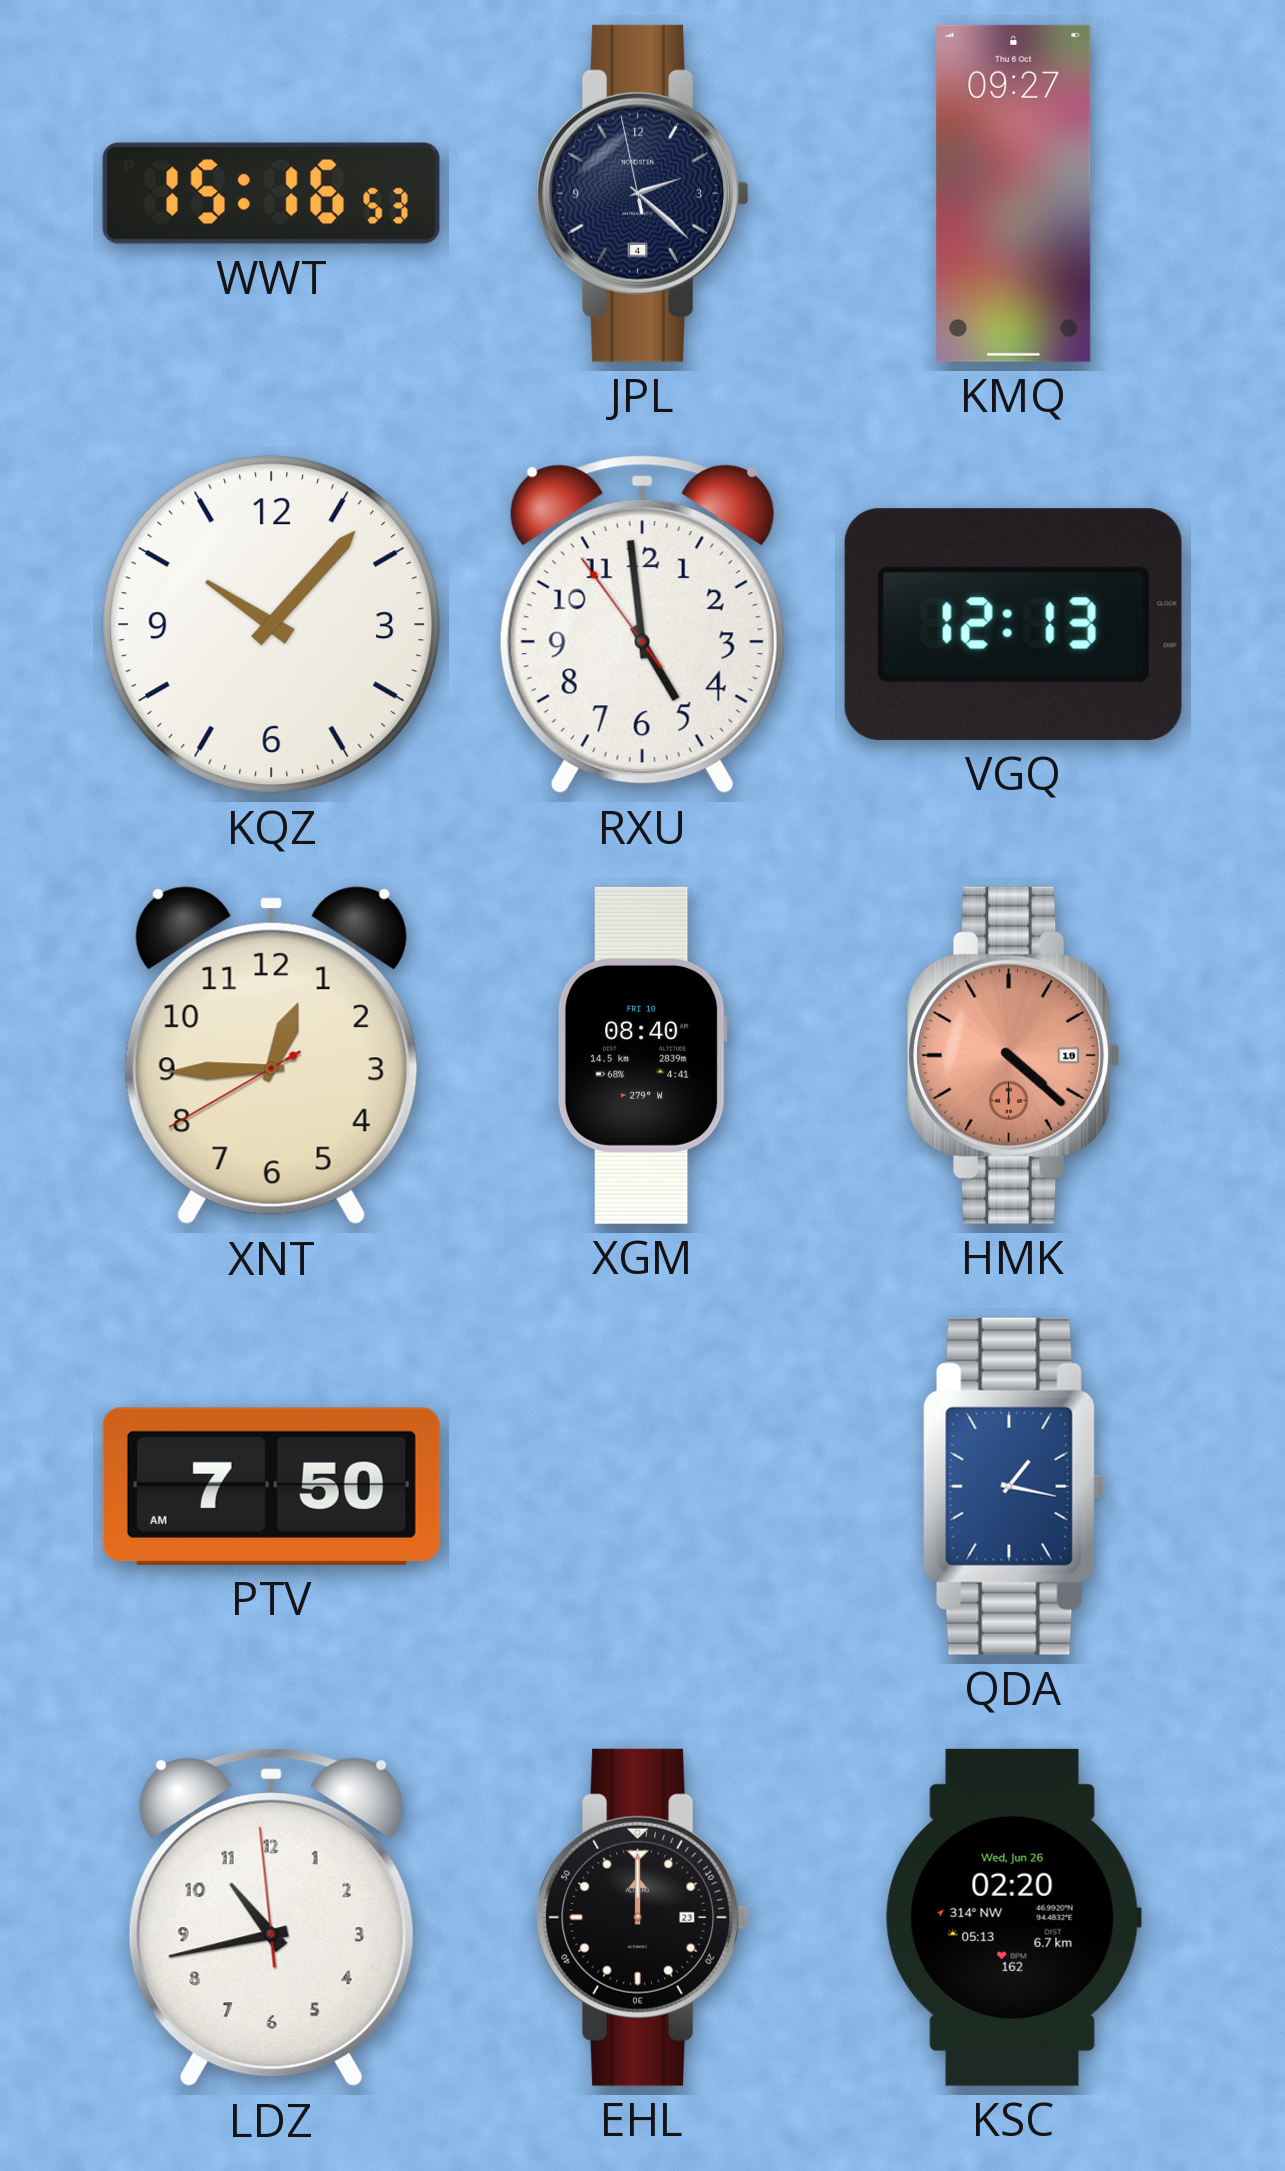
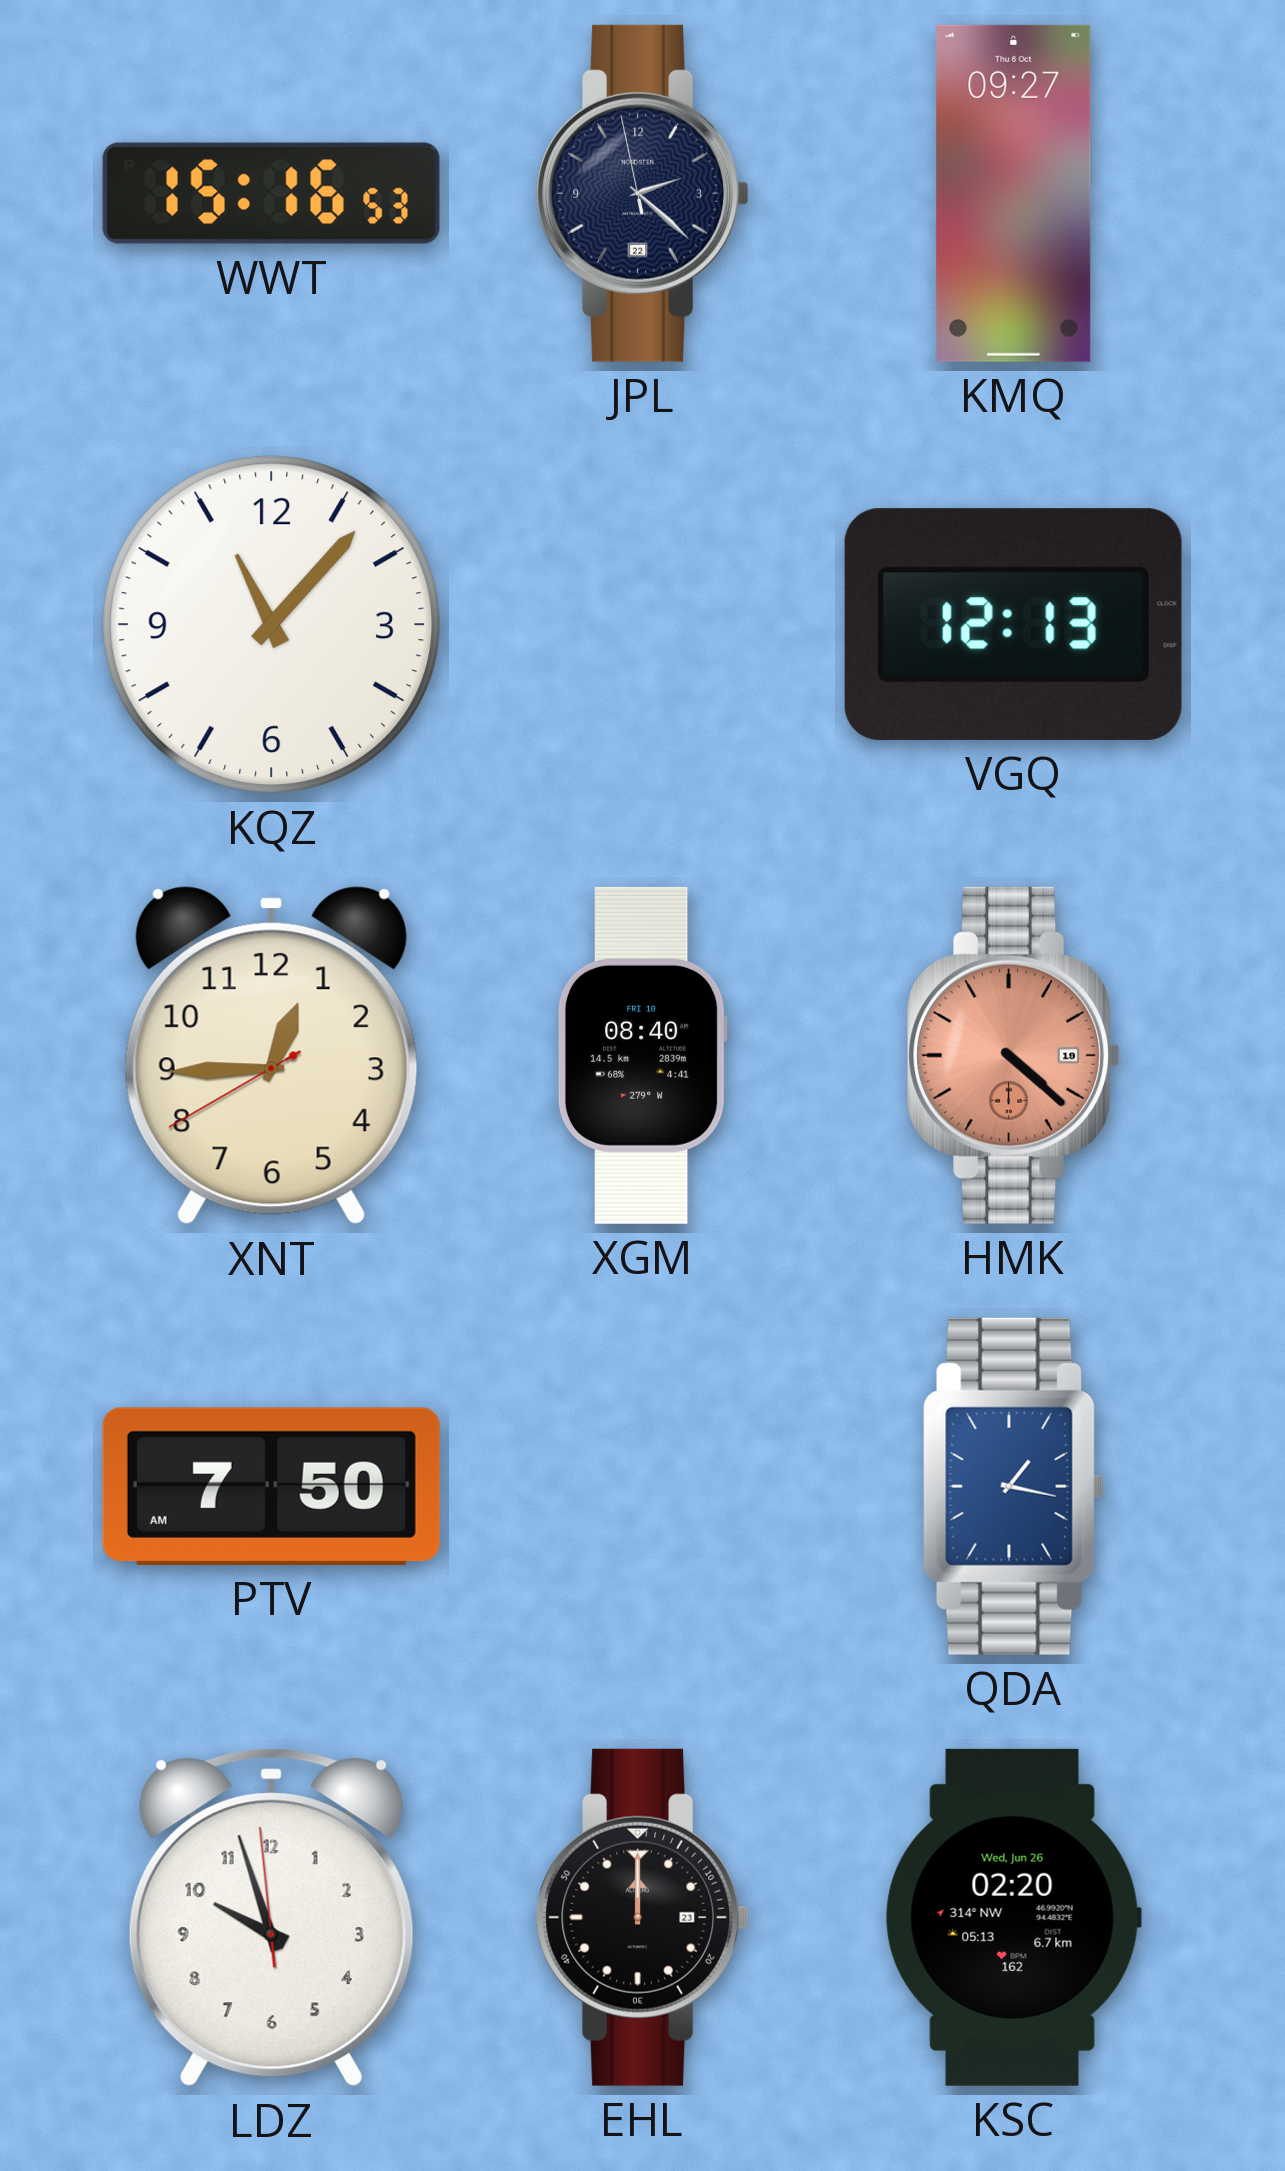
JPL date: 4 -> 22
KQZ: 10:07 -> 11:07
RXU: 4:58 -> none
LDZ: 10:42 -> 9:56
